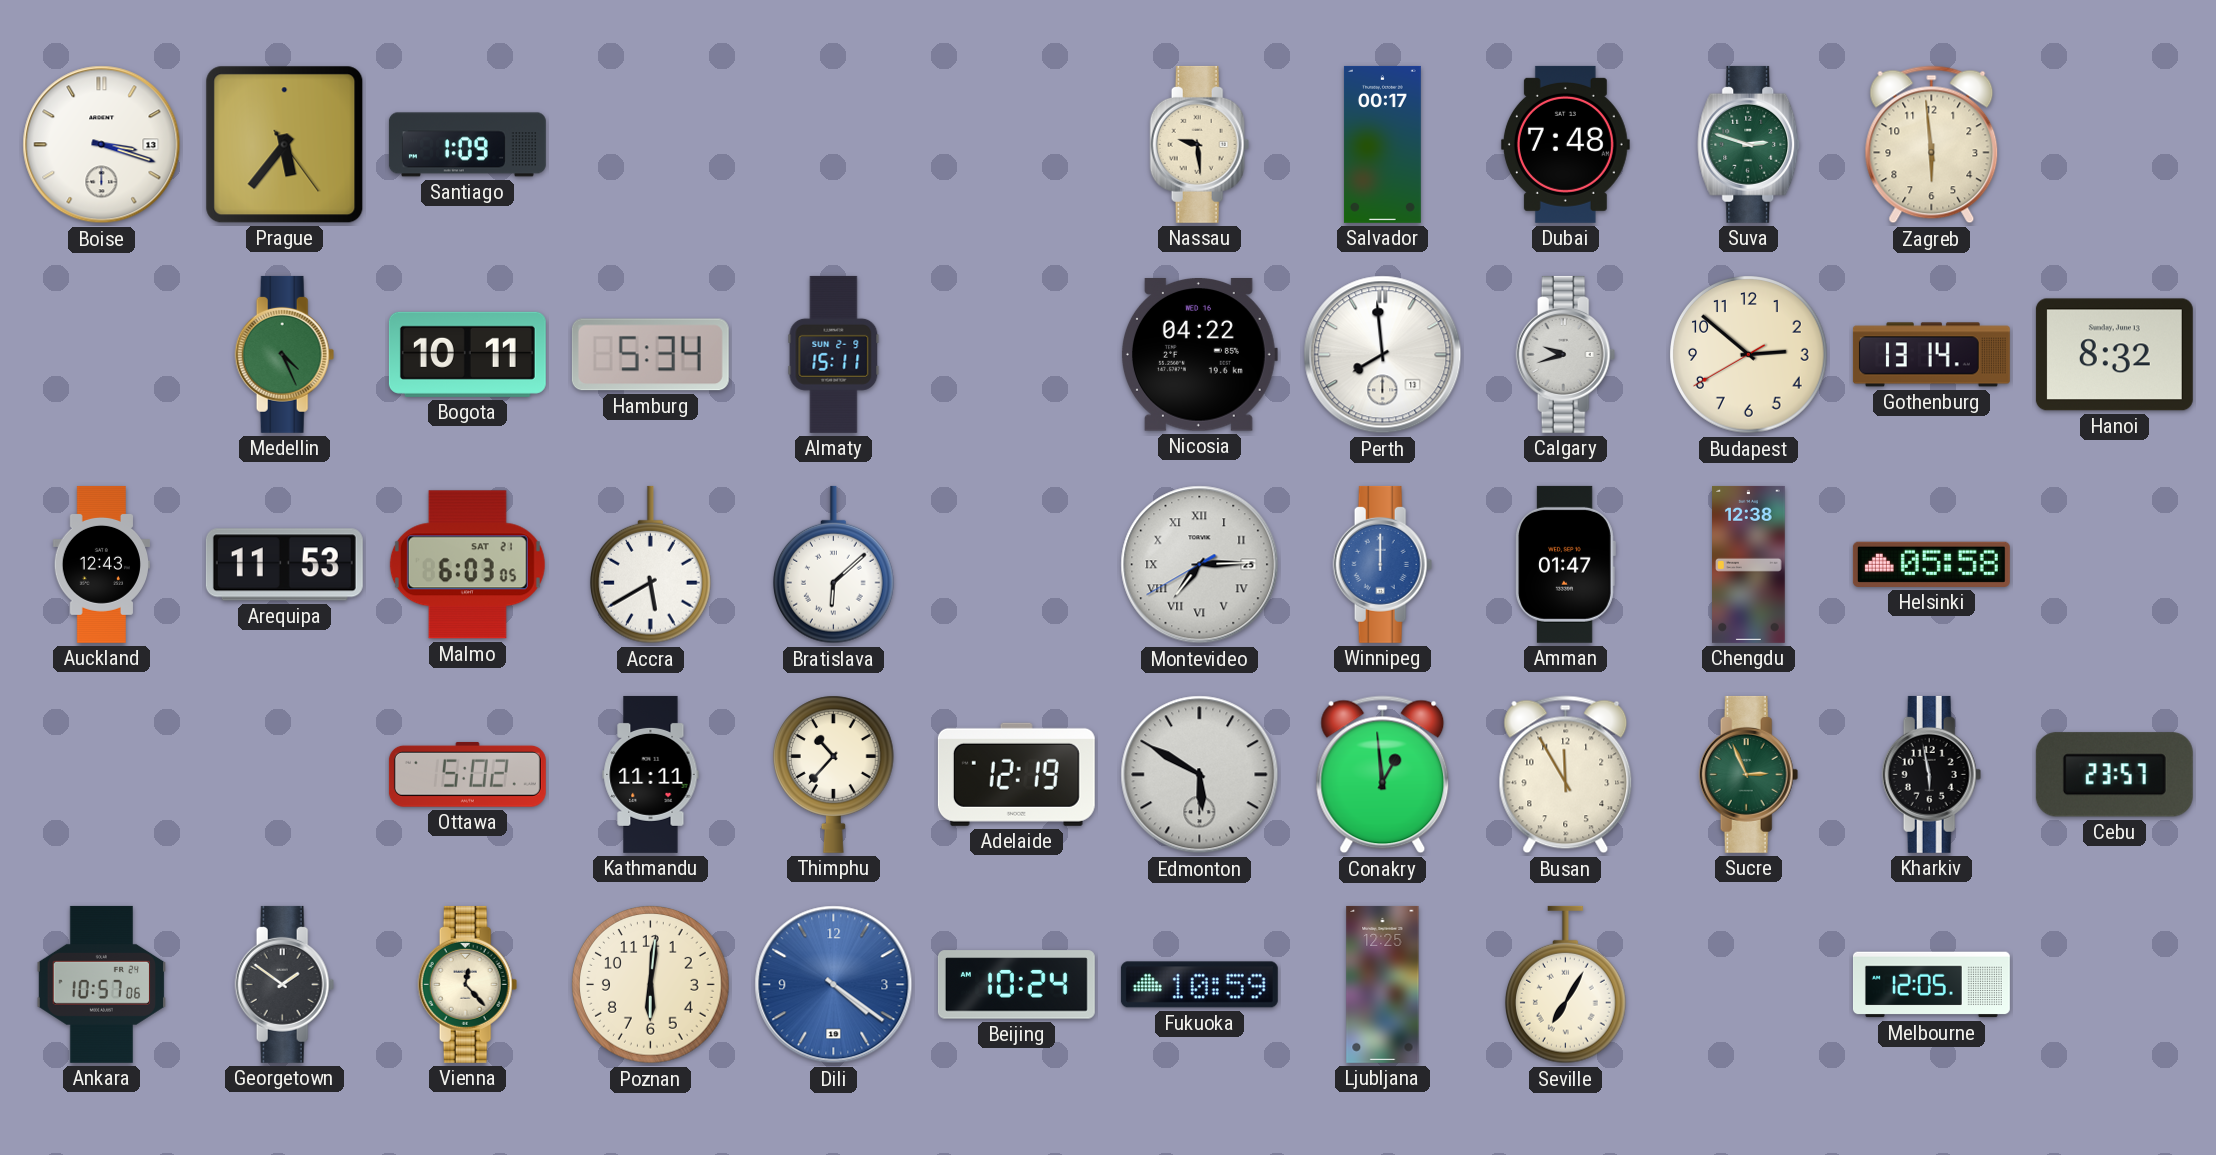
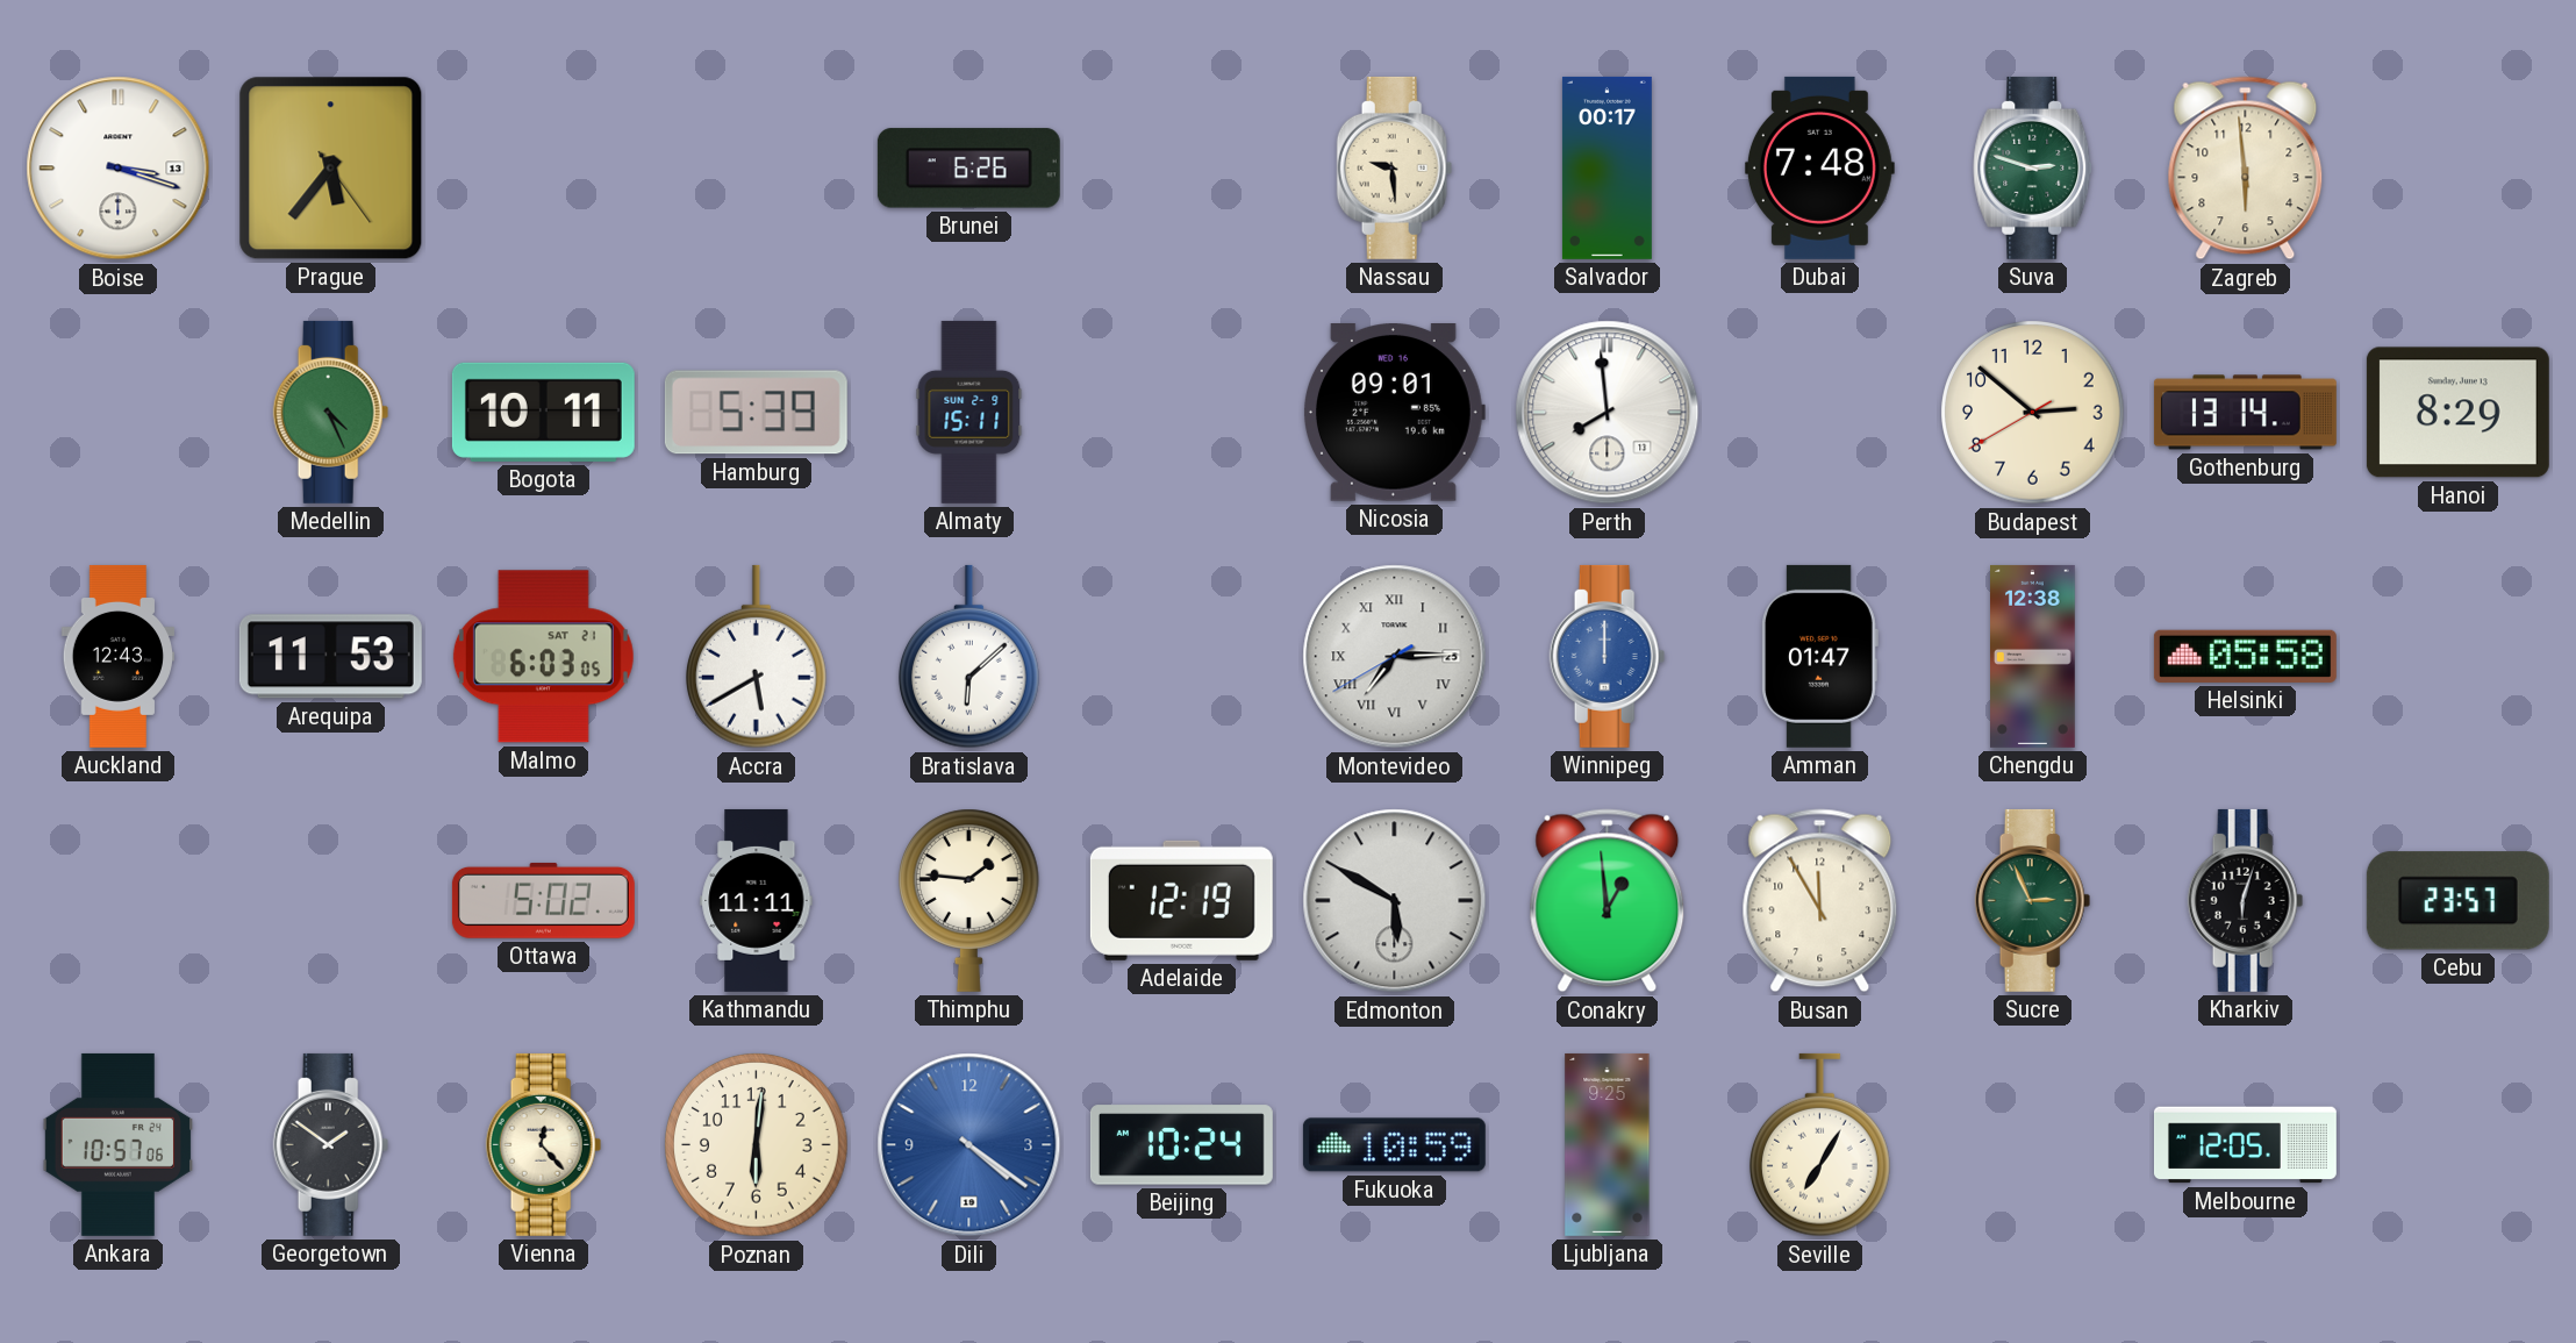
Santiago: 1:09 -> none
Brunei: none -> 6:26
Hamburg: 5:34 -> 5:39
Nicosia: 04:22 -> 09:01
Calgary: 9:42 -> none
Hanoi: 8:32 -> 8:29
Thimphu: 10:37 -> 1:46
Kharkiv: 5:58 -> 6:03
Ljubljana: 12:25 -> 9:25
